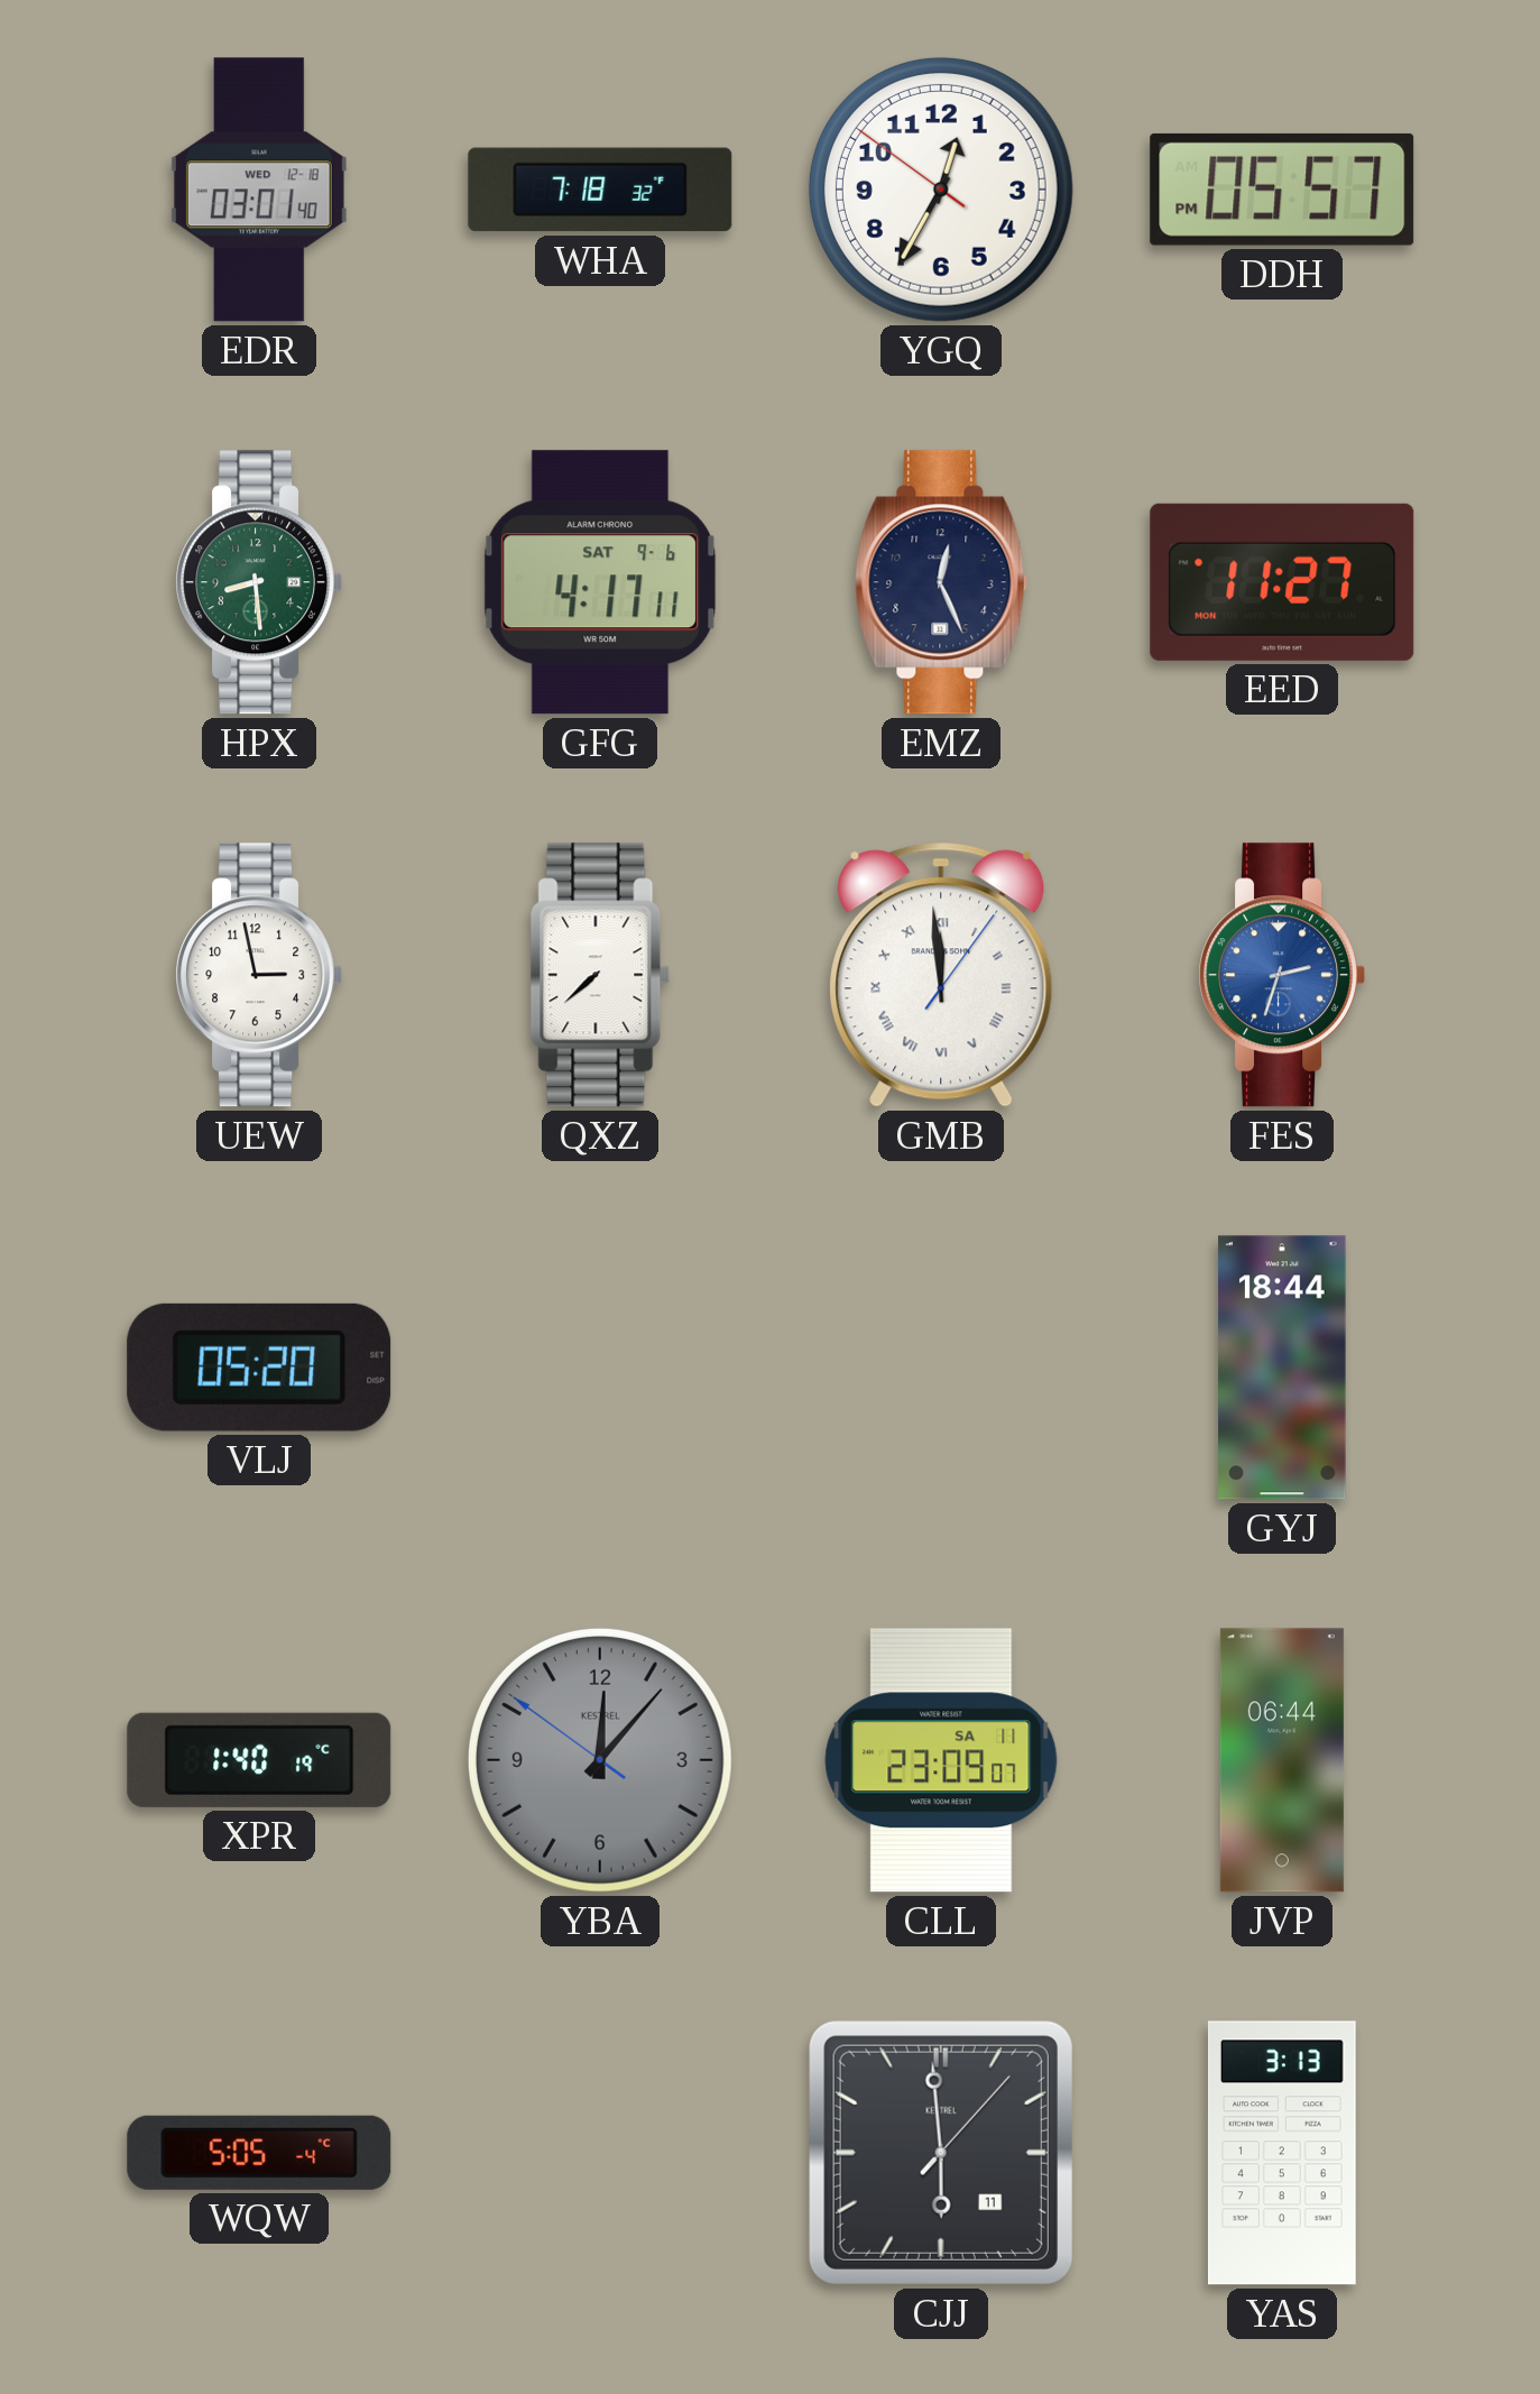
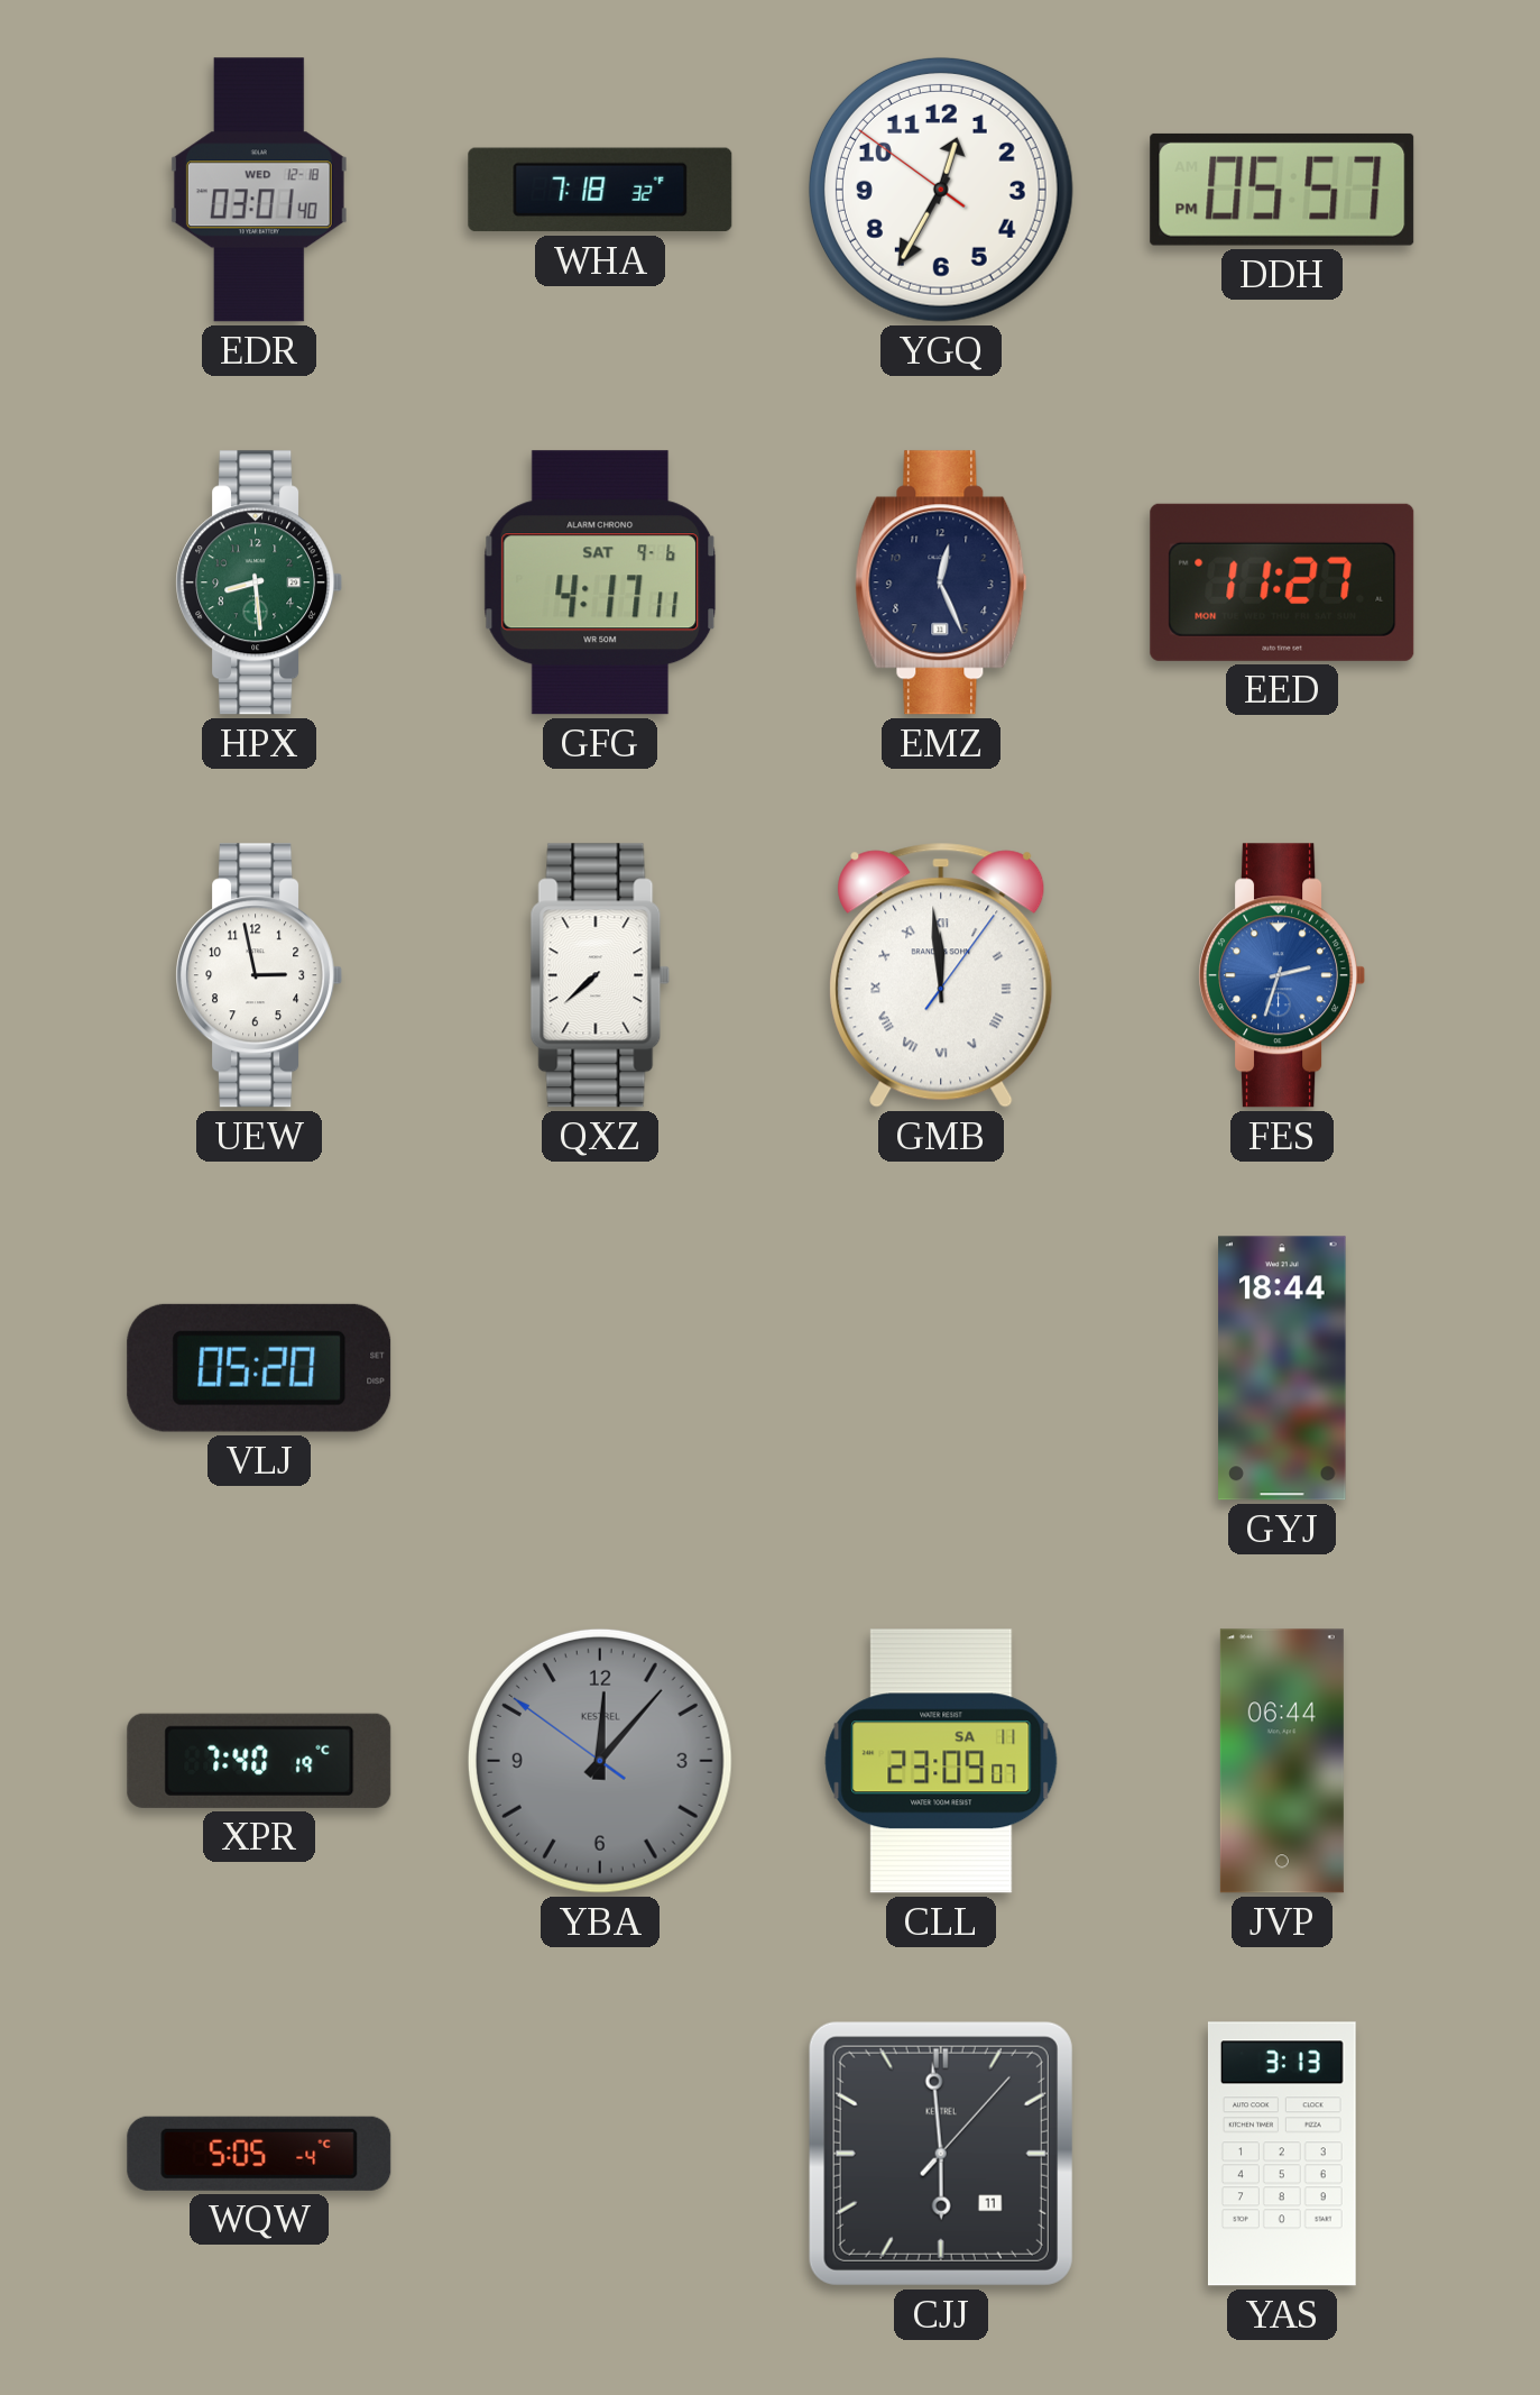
XPR: 1:40 -> 7:40
